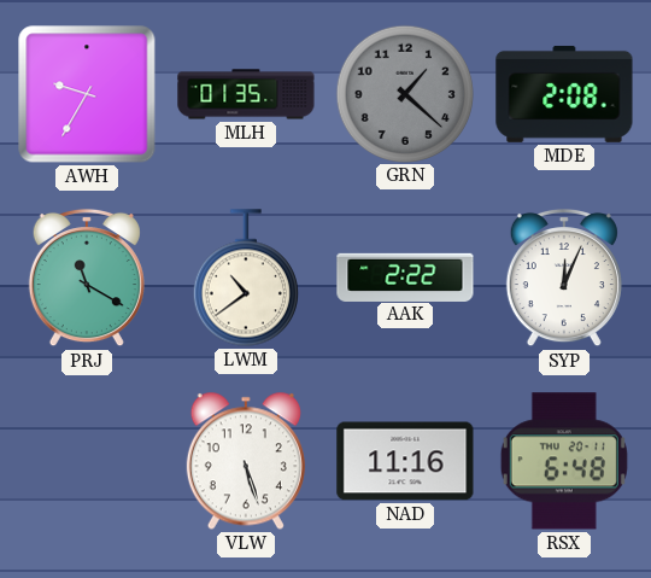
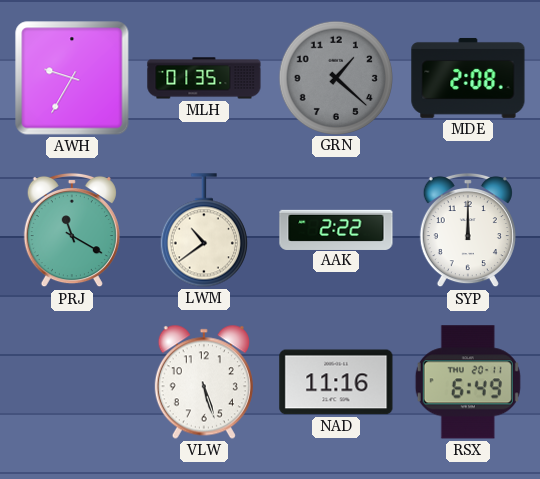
SYP: 12:04 -> 12:00
RSX: 6:48 -> 6:49
